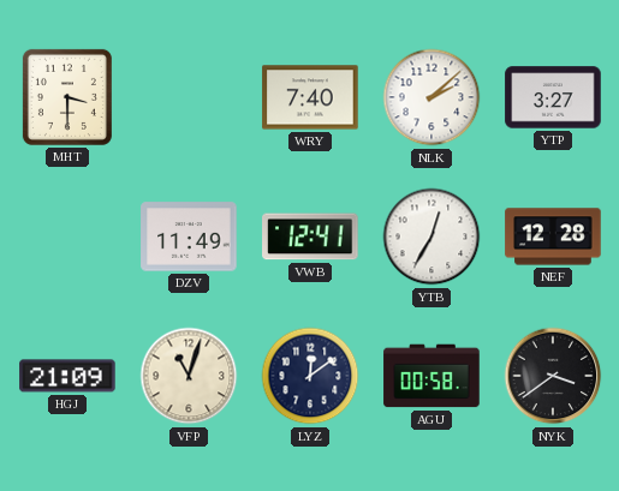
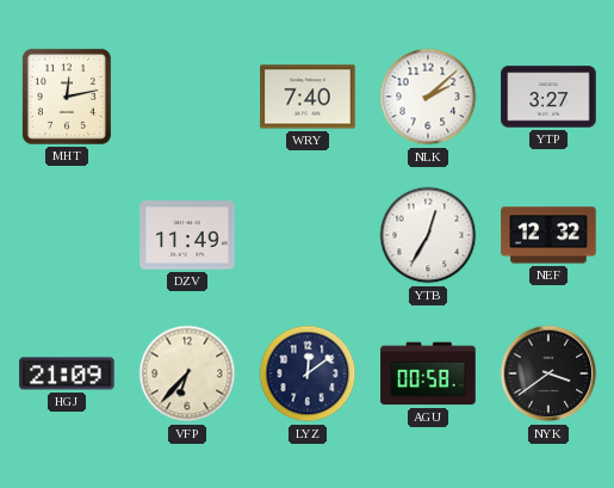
MHT: 3:30 -> 12:13
VWB: 12:41 -> none
NEF: 12:28 -> 12:32
VFP: 11:03 -> 6:37
